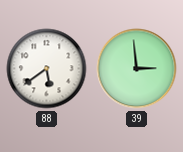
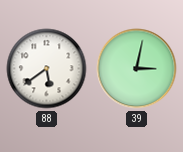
39: 2:59 -> 3:02
